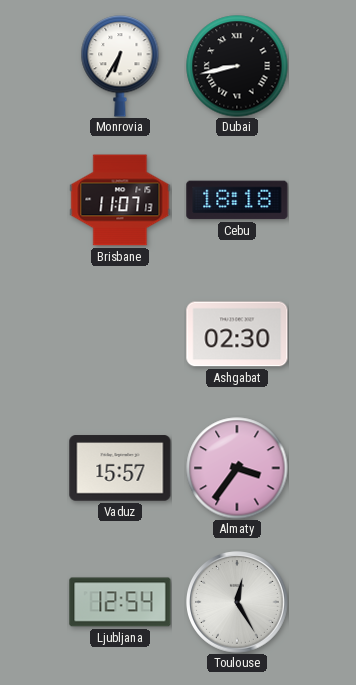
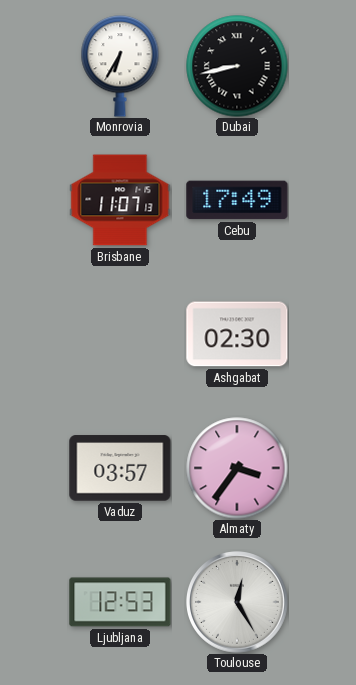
Cebu: 18:18 -> 17:49
Vaduz: 15:57 -> 03:57
Ljubljana: 12:54 -> 12:53
